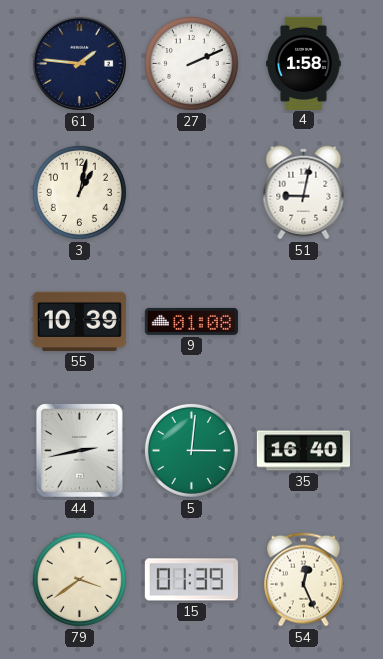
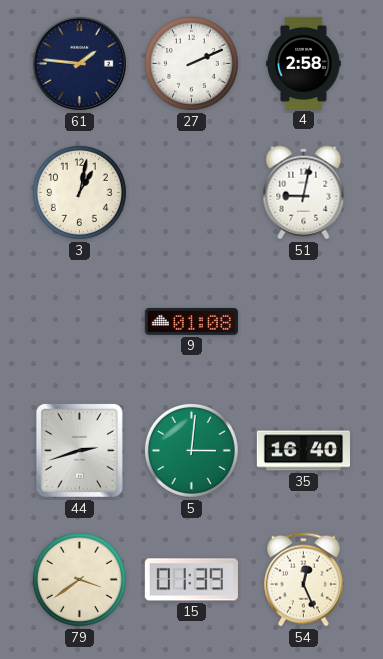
4: 1:58 -> 2:58
55: 10:39 -> none
44: 2:43 -> 2:42
